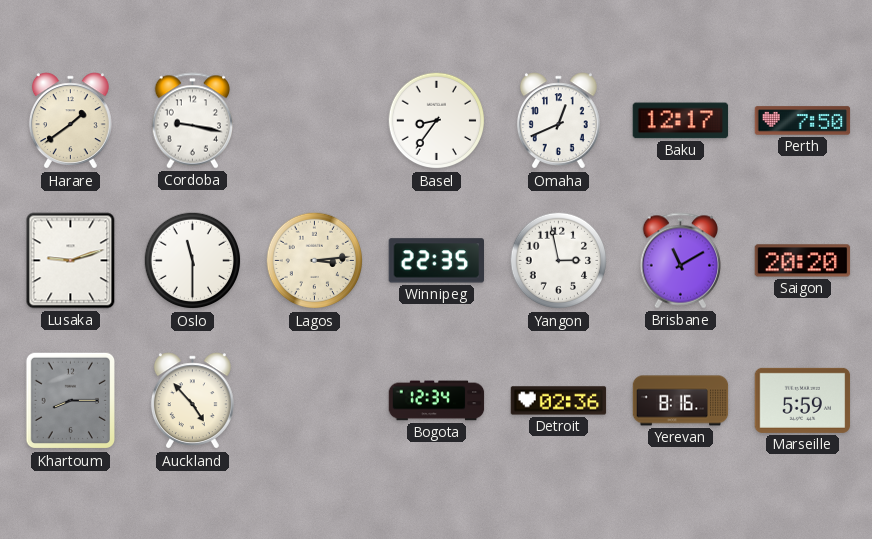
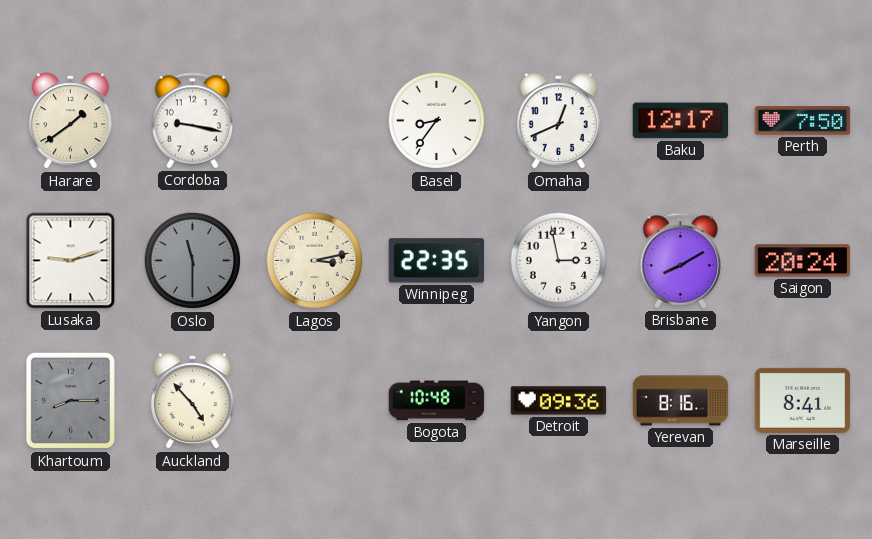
Oslo dial: white -> grey
Lagos: 3:14 -> 3:13
Brisbane: 11:10 -> 8:10
Saigon: 20:20 -> 20:24
Bogota: 12:34 -> 10:48
Detroit: 02:36 -> 09:36
Marseille: 5:59 -> 8:41
